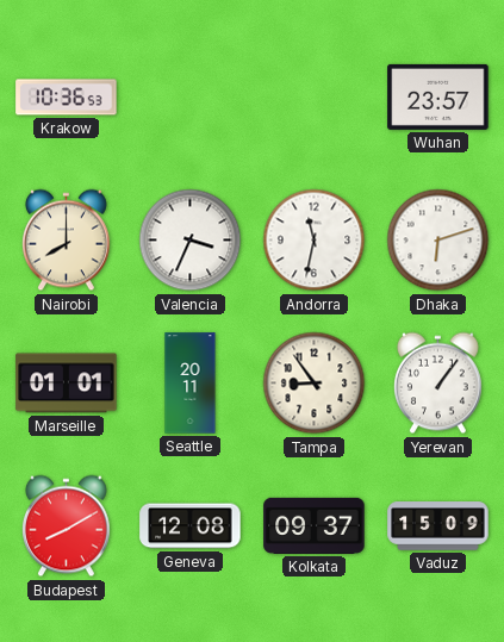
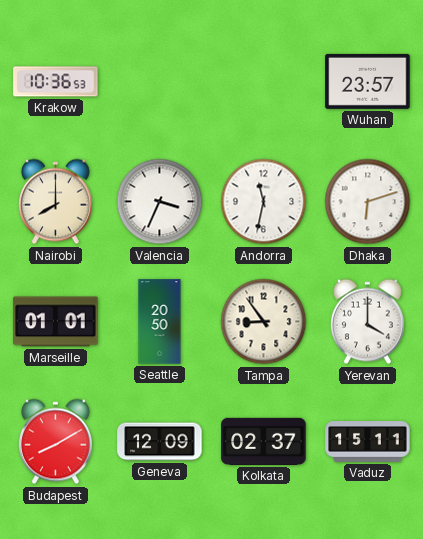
Seattle: 20:11 -> 20:50
Yerevan: 1:06 -> 4:00
Geneva: 12:08 -> 12:09
Kolkata: 09:37 -> 02:37
Vaduz: 15:09 -> 15:11
